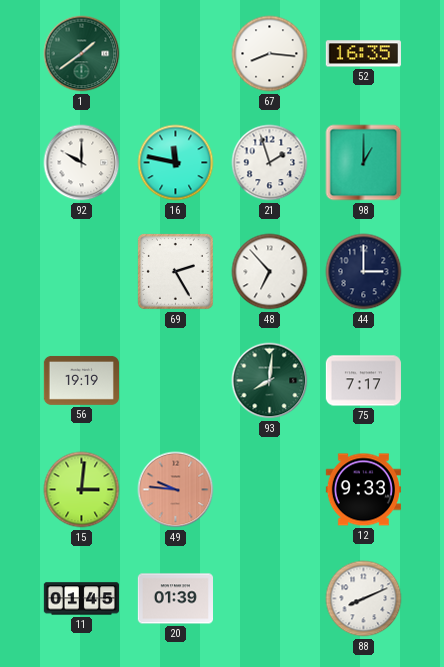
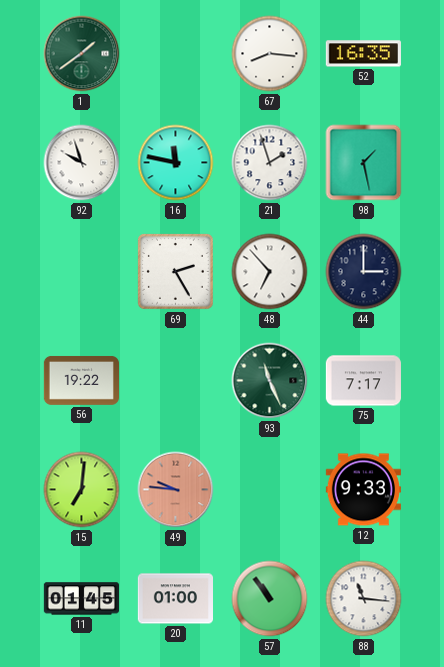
92: 10:00 -> 9:57
98: 1:00 -> 1:28
56: 19:19 -> 19:22
93: 8:01 -> 11:26
15: 3:01 -> 7:01
20: 01:39 -> 01:00
57: none -> 10:54
88: 8:11 -> 11:16
